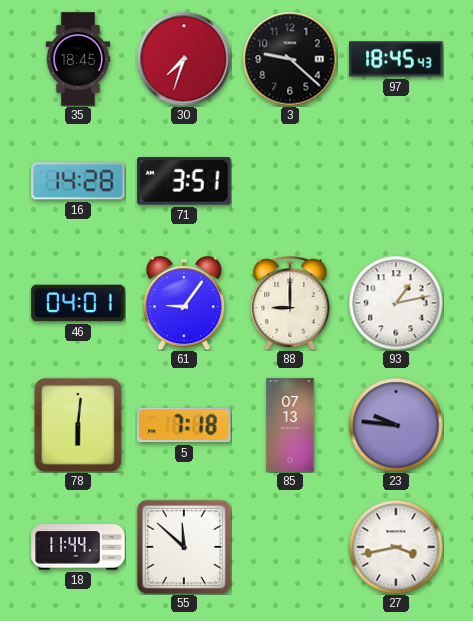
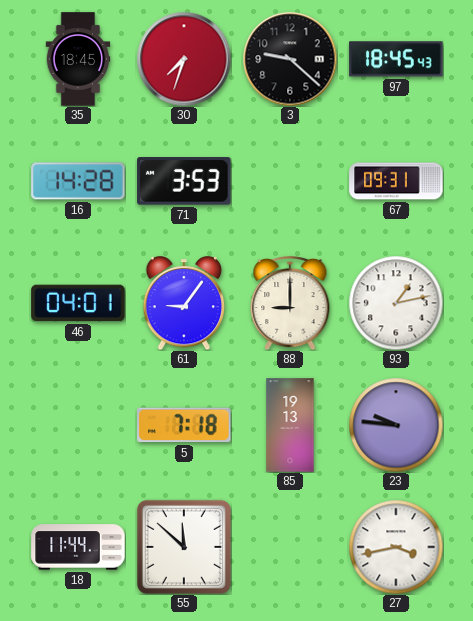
71: 3:51 -> 3:53
67: none -> 09:31
78: 6:01 -> none
85: 07:13 -> 19:13
